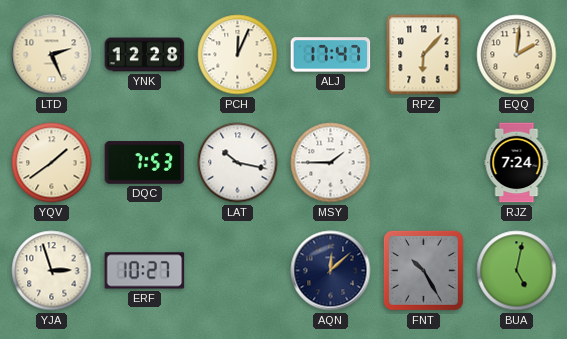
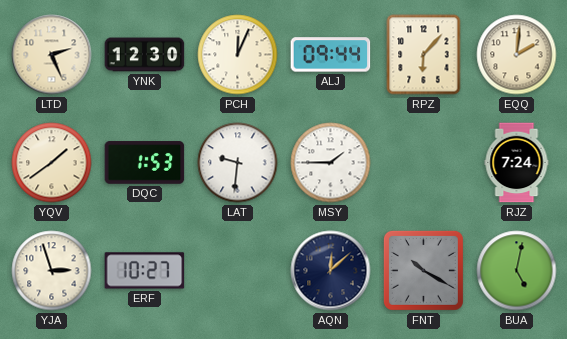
YNK: 12:28 -> 12:30
ALJ: 17:47 -> 09:44
DQC: 7:53 -> 1:53
LAT: 10:17 -> 9:31
FNT: 10:25 -> 10:20
